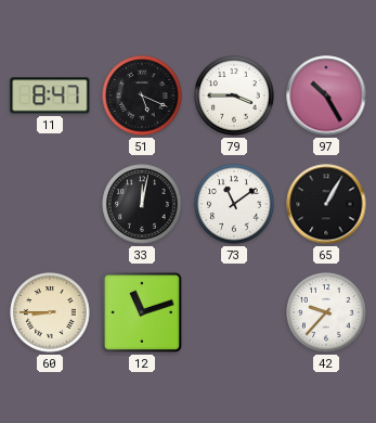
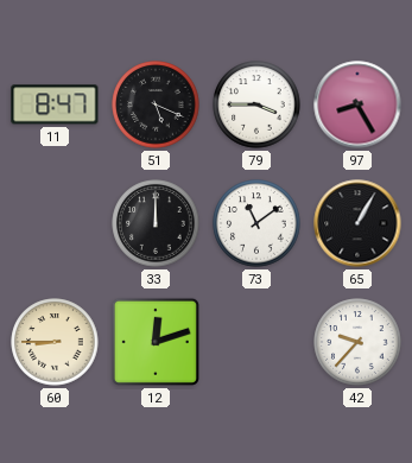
97: 10:25 -> 8:25
33: 12:02 -> 12:00
12: 11:12 -> 12:12
